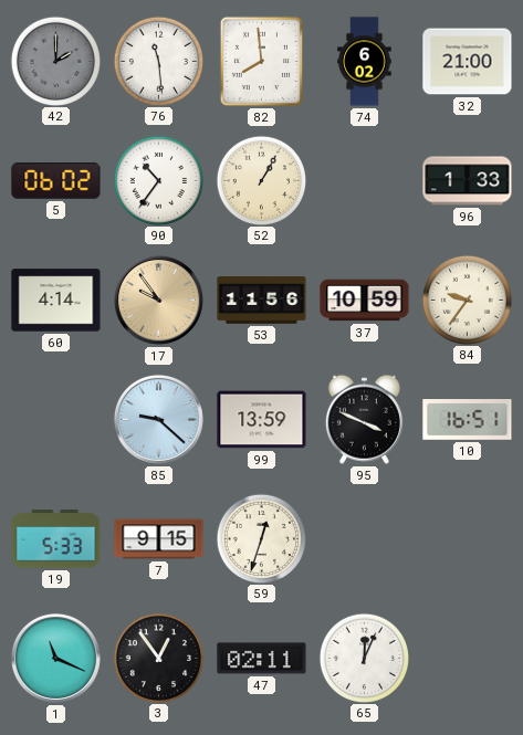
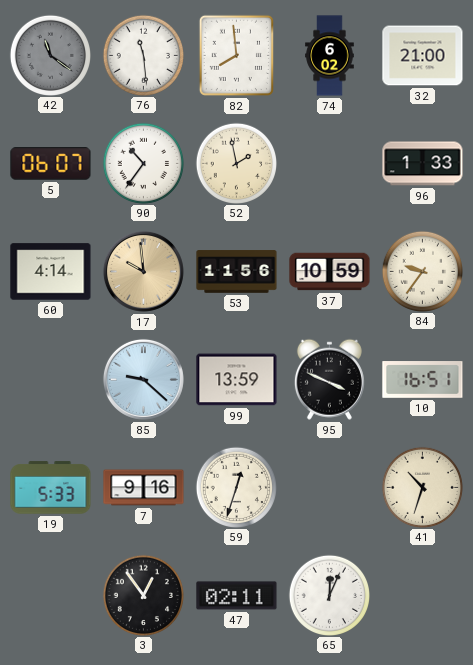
42: 2:00 -> 11:21
5: 06:02 -> 06:07
52: 1:05 -> 1:58
17: 9:54 -> 9:59
7: 9:15 -> 9:16
41: none -> 10:33
1: 11:19 -> none
